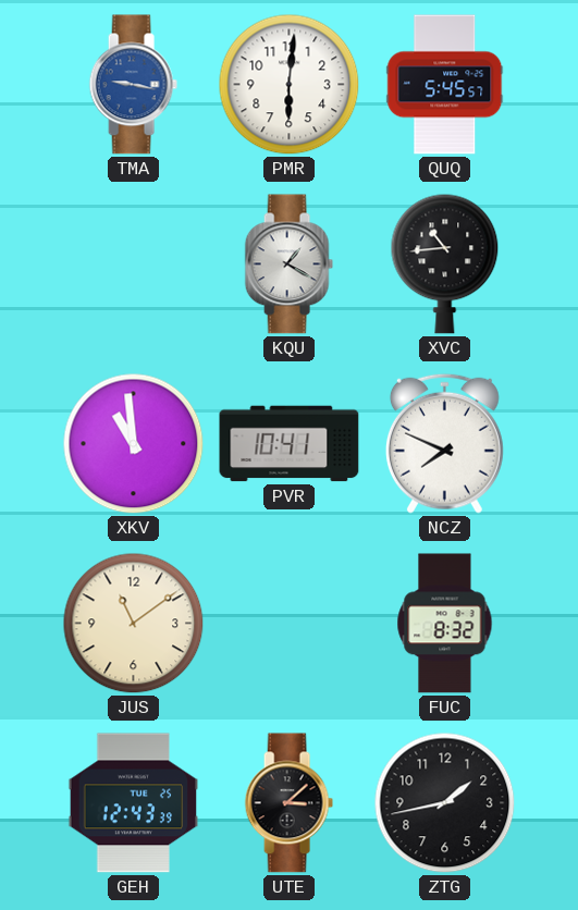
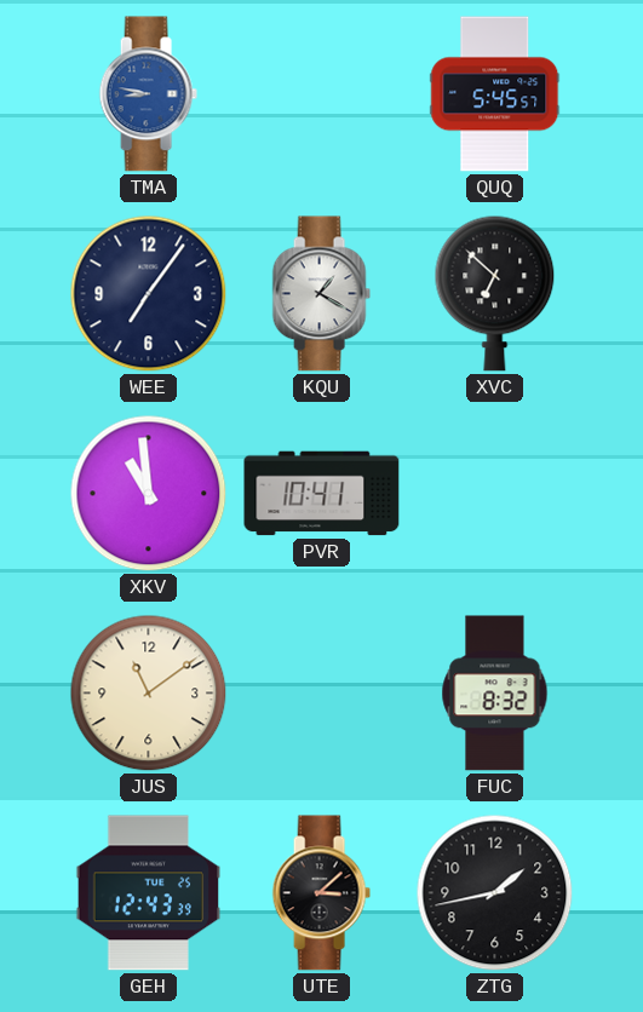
TMA: 9:17 -> 8:47
PMR: 6:01 -> none
WEE: none -> 7:06
XVC: 10:44 -> 6:52
NCZ: 7:49 -> none
